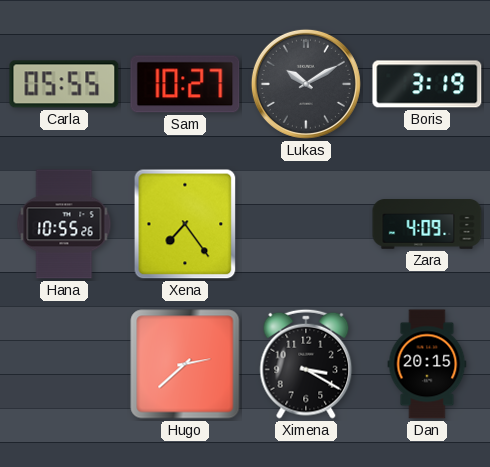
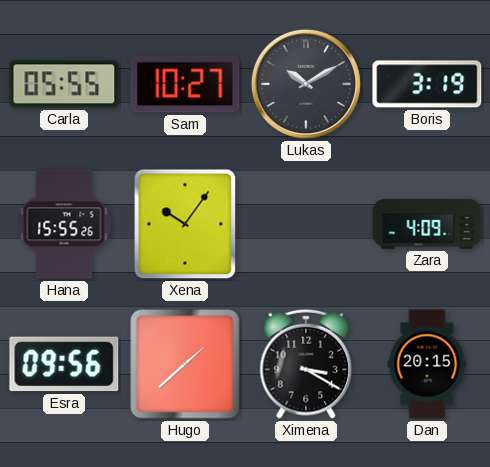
Hana: 10:55 -> 15:55
Xena: 7:24 -> 10:06
Esra: none -> 09:56
Hugo: 2:38 -> 1:38
